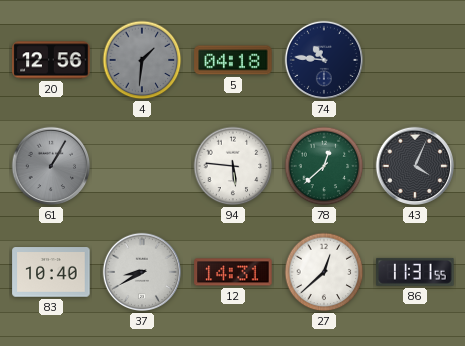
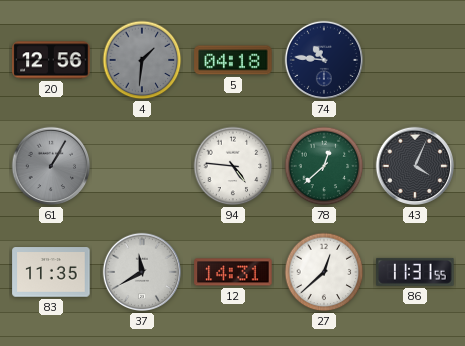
94: 5:46 -> 4:46
83: 10:40 -> 11:35
37: 8:40 -> 11:40
